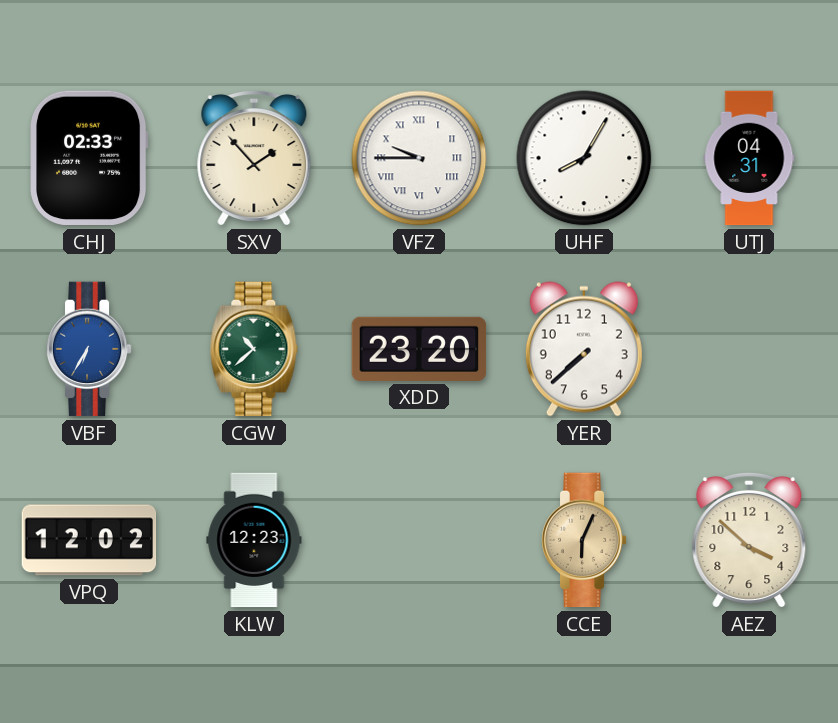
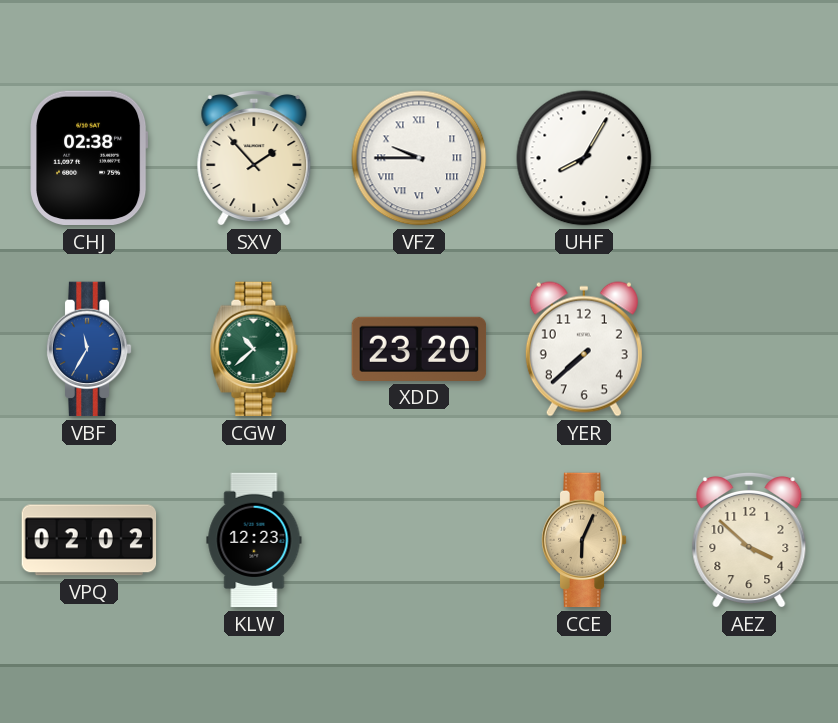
CHJ: 02:33 -> 02:38
UTJ: 04:31 -> none
VBF: 6:35 -> 11:35
VPQ: 12:02 -> 02:02
